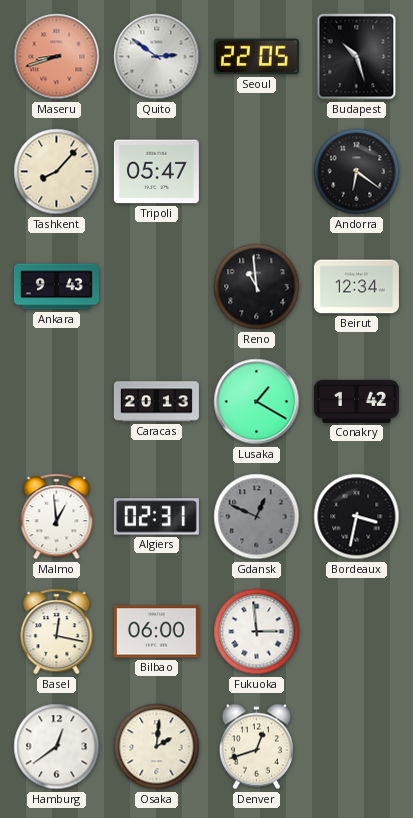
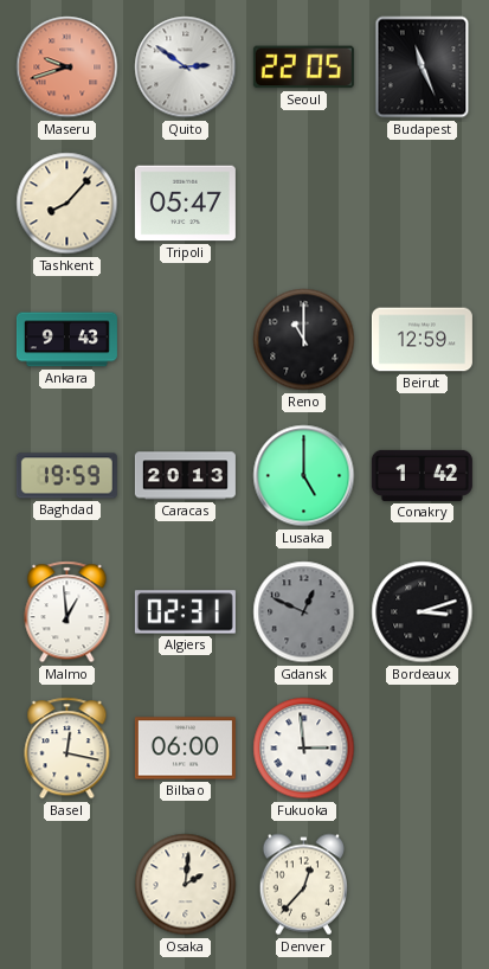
Maseru: 8:42 -> 9:42
Budapest: 10:27 -> 11:26
Andorra: 6:21 -> none
Reno: 10:59 -> 11:00
Beirut: 12:34 -> 12:59
Baghdad: none -> 19:59
Lusaka: 1:20 -> 5:00
Bordeaux: 3:32 -> 3:12
Hamburg: 12:39 -> none
Denver: 12:42 -> 12:37
